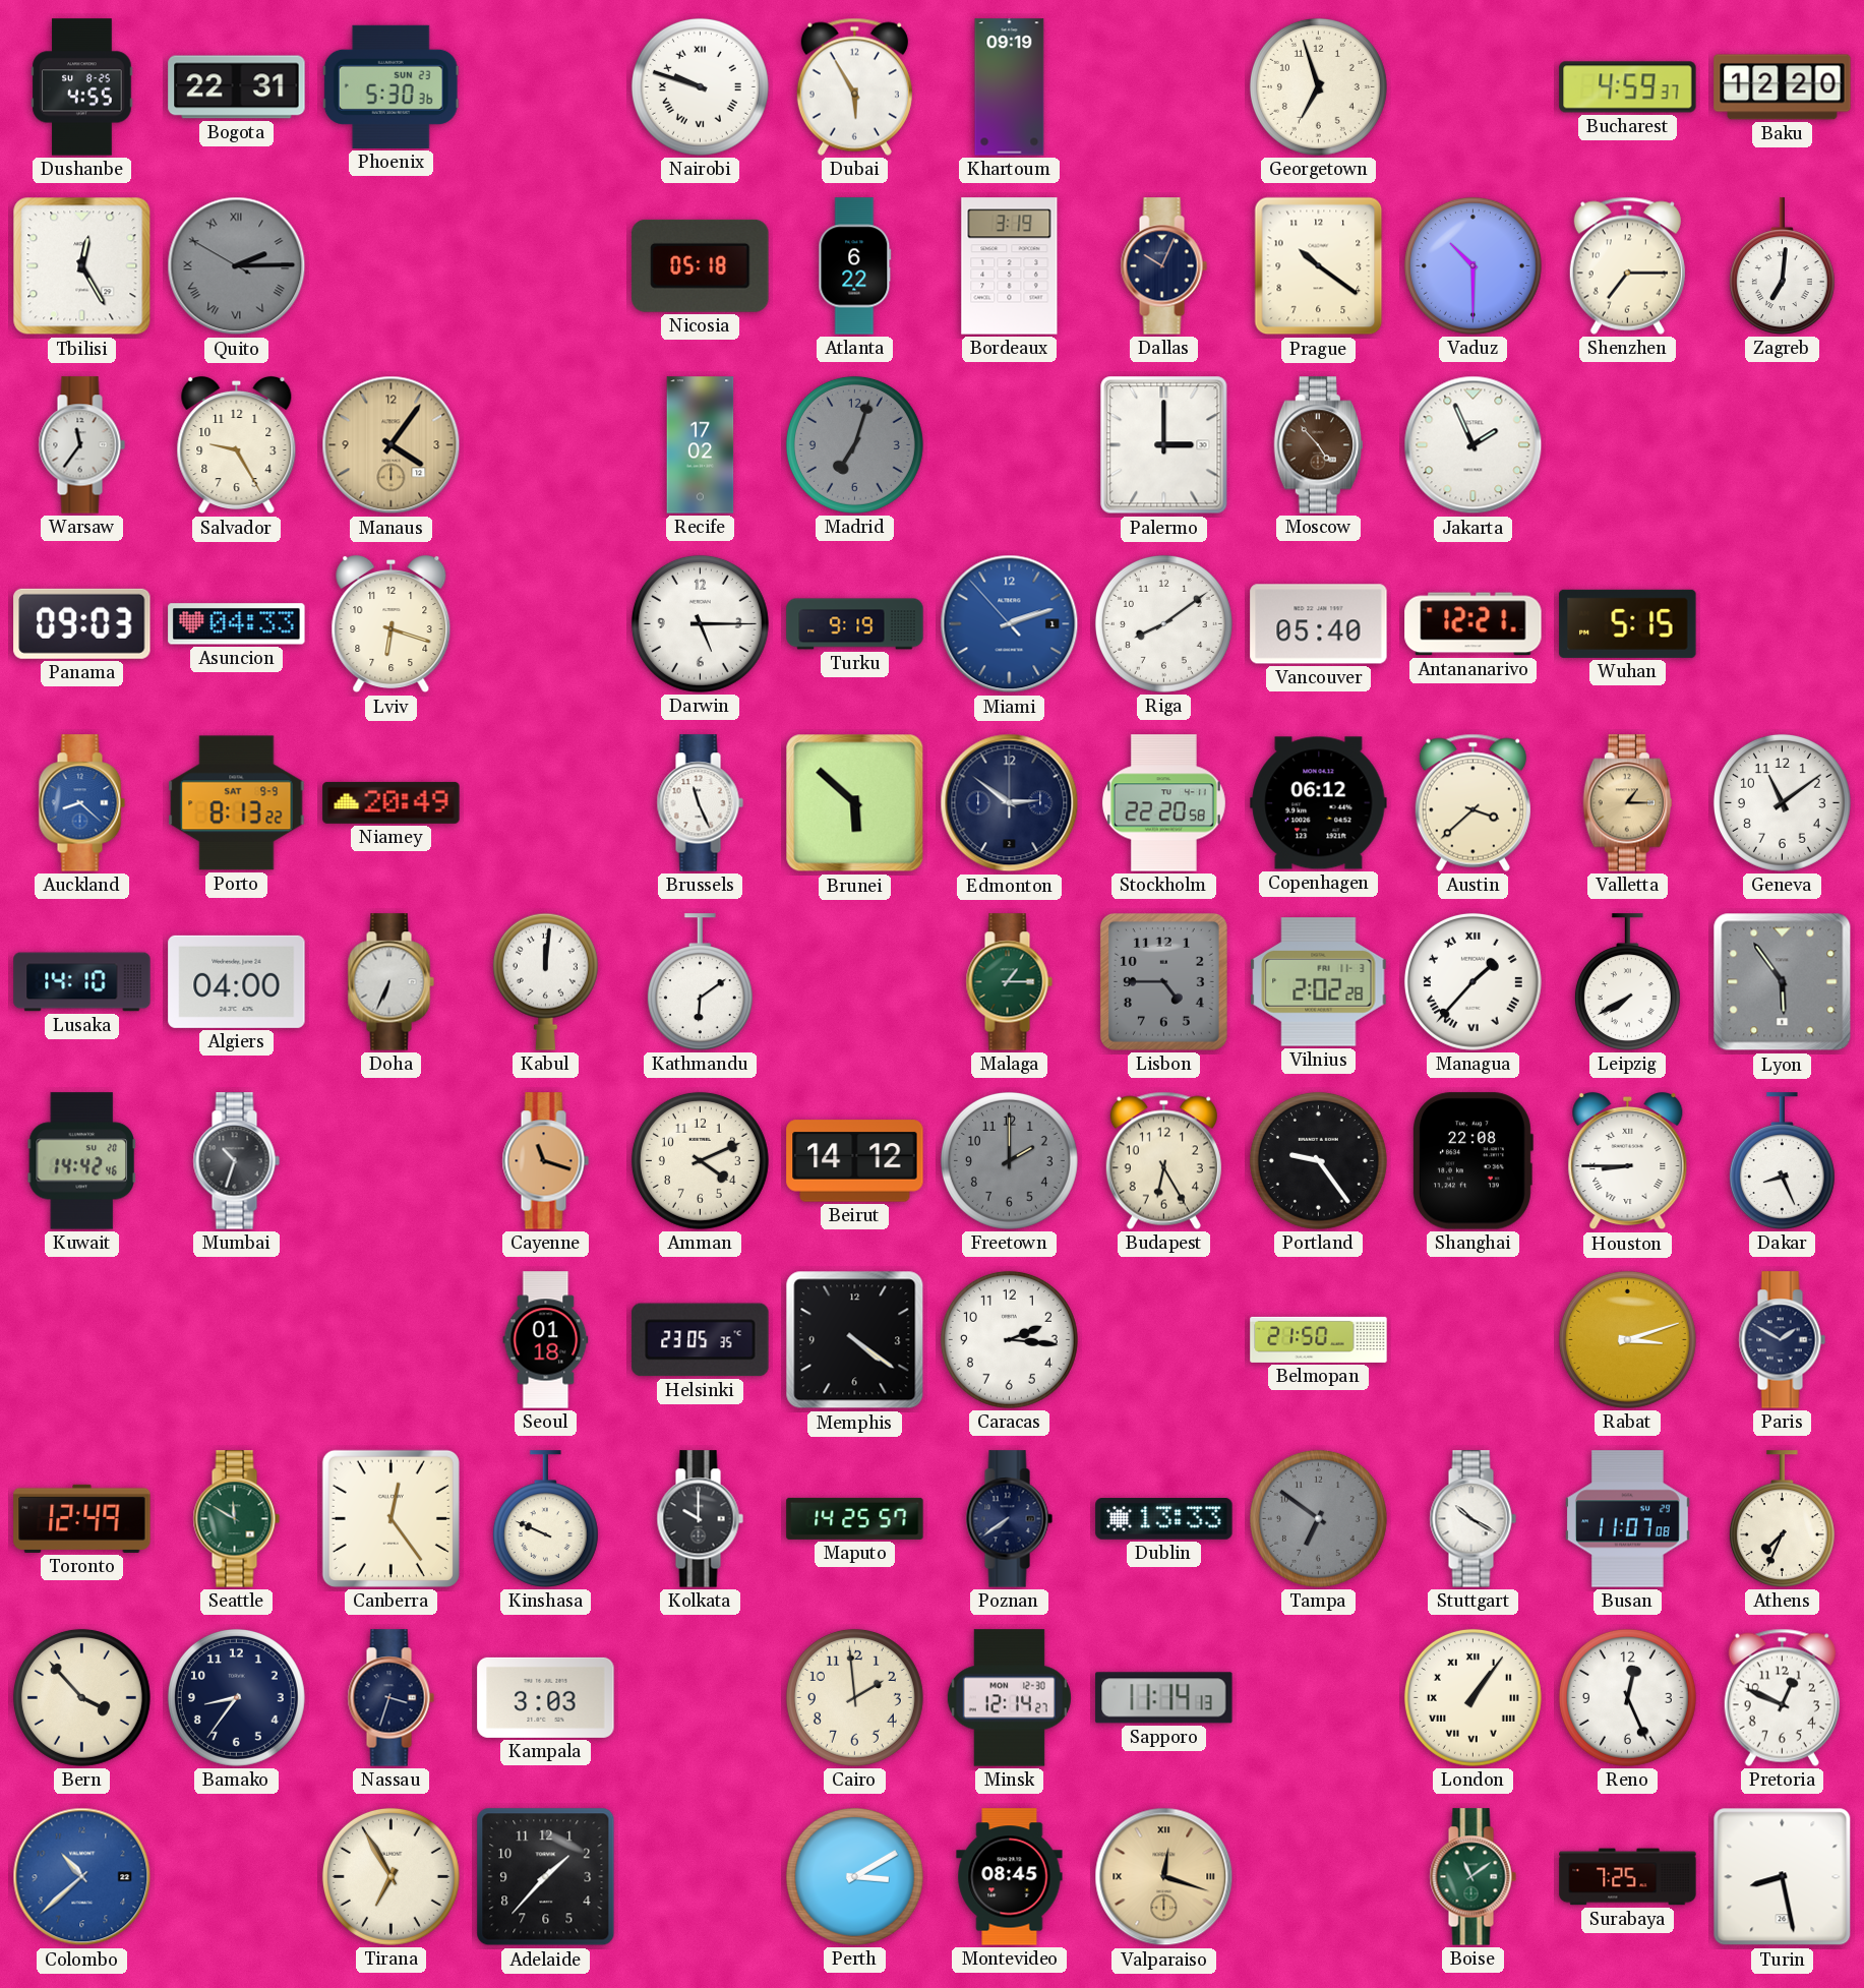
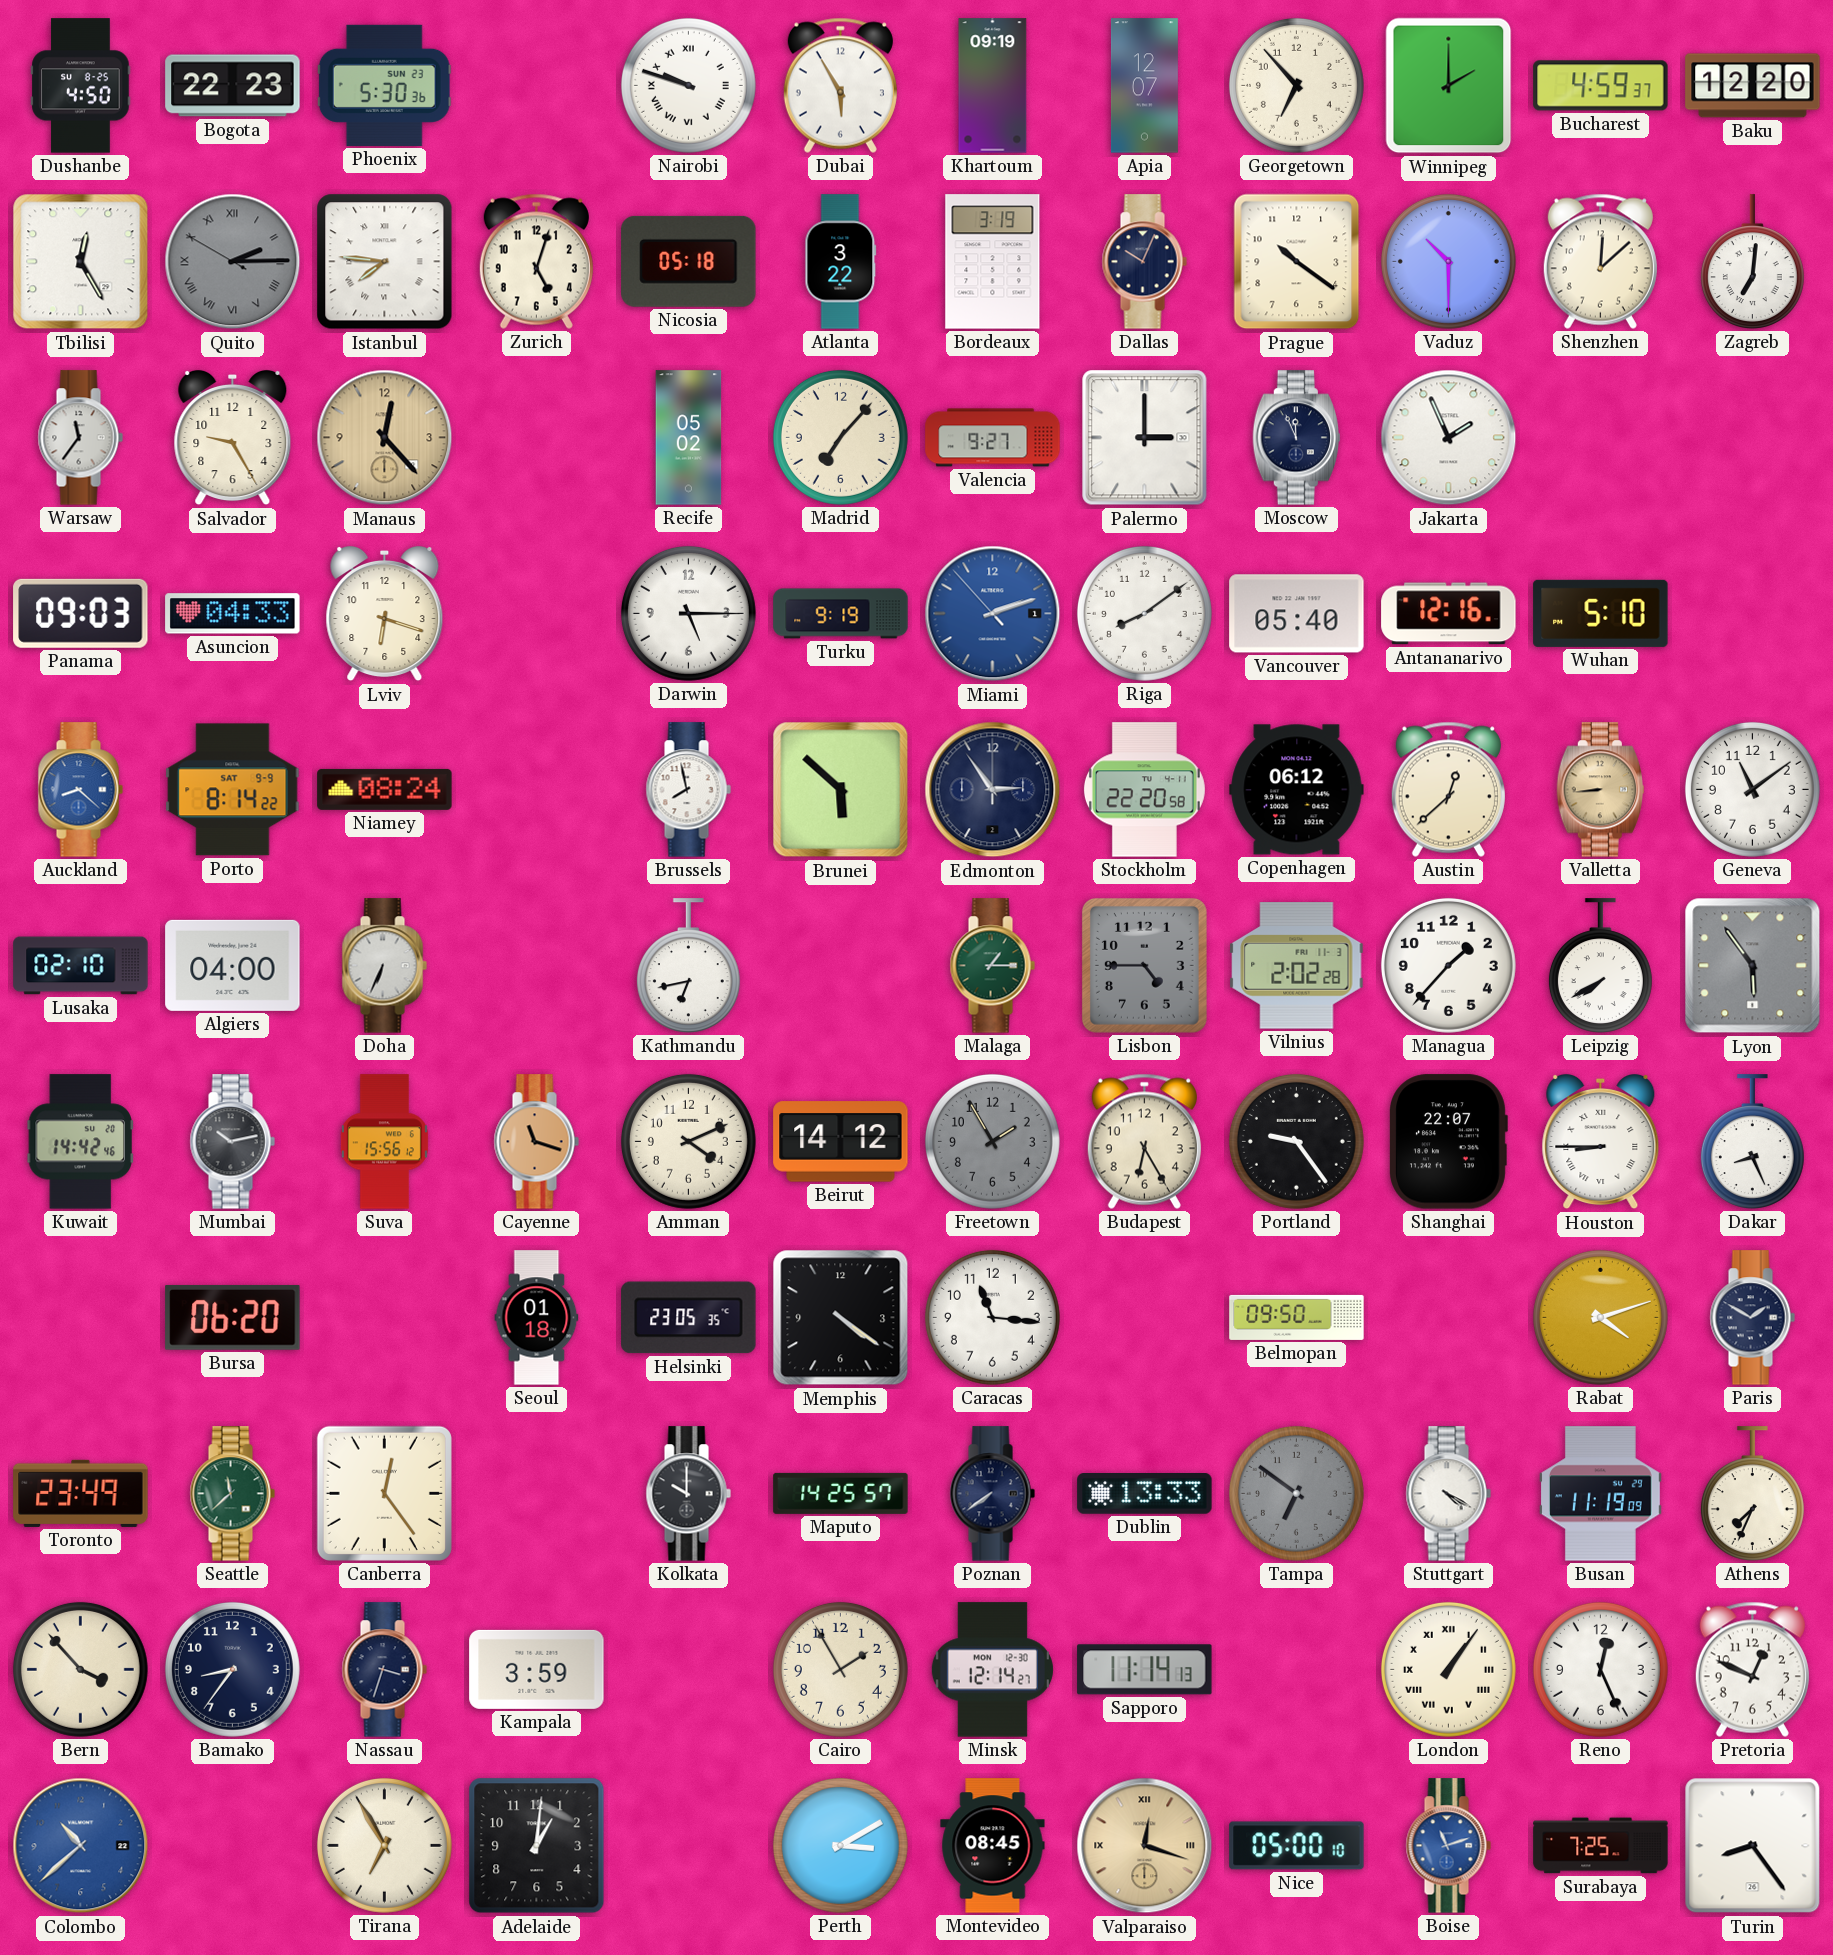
Dushanbe: 4:55 -> 4:50
Bogota: 22:31 -> 22:23
Apia: none -> 12:07
Georgetown: 6:57 -> 6:53
Winnipeg: none -> 2:00
Istanbul: none -> 7:46
Zurich: none -> 5:03
Atlanta: 6:22 -> 3:22
Shenzhen: 7:15 -> 12:08
Manaus: 4:06 -> 12:23
Recife: 17:02 -> 05:02
Madrid: 7:03 -> 7:07
Madrid dial: grey -> cream
Valencia: none -> 9:27
Moscow: 4:53 -> 11:56
Moscow dial: brown -> navy
Antananarivo: 12:21 -> 12:16
Wuhan: 5:15 -> 5:10
Porto: 8:13 -> 8:14
Niamey: 20:49 -> 08:24
Brussels: 11:26 -> 7:58
Edmonton: 2:51 -> 2:54
Austin: 3:38 -> 12:38
Valletta: 1:15 -> 8:44
Lusaka: 14:10 -> 02:10
Kabul: 12:01 -> none
Kathmandu: 6:09 -> 6:43
Managua numerals: Roman -> Arabic
Mumbai: 10:33 -> 10:13
Suva: none -> 15:56
Freetown: 2:00 -> 1:55
Shanghai: 22:08 -> 22:07
Bursa: none -> 06:20
Caracas: 2:16 -> 11:16
Belmopan: 21:50 -> 09:50
Rabat: 3:12 -> 4:12
Toronto: 12:49 -> 23:49
Seattle: 11:50 -> 11:38
Kinshasa: 9:49 -> none
Stuttgart: 10:20 -> 4:20
Busan: 11:07 -> 11:19
Kampala: 3:03 -> 3:59
Cairo: 1:59 -> 1:55
Adelaide: 1:37 -> 1:01
Nice: none -> 05:00
Boise: 11:09 -> 11:12
Boise dial: green -> blue
Turin: 8:28 -> 8:24
